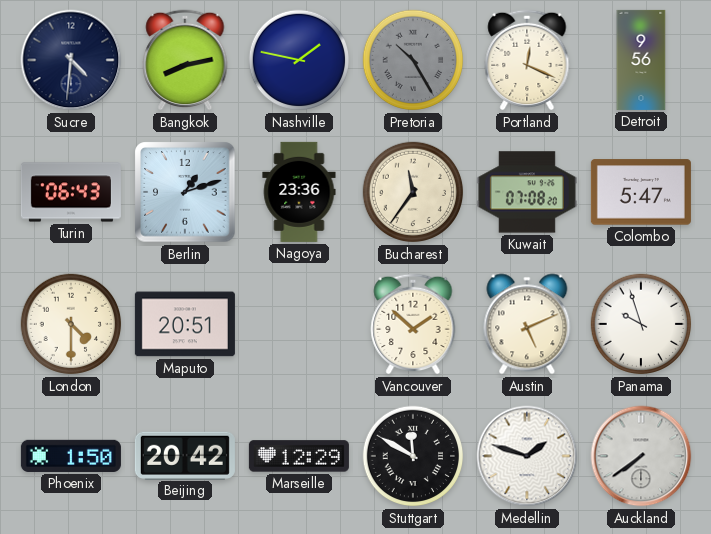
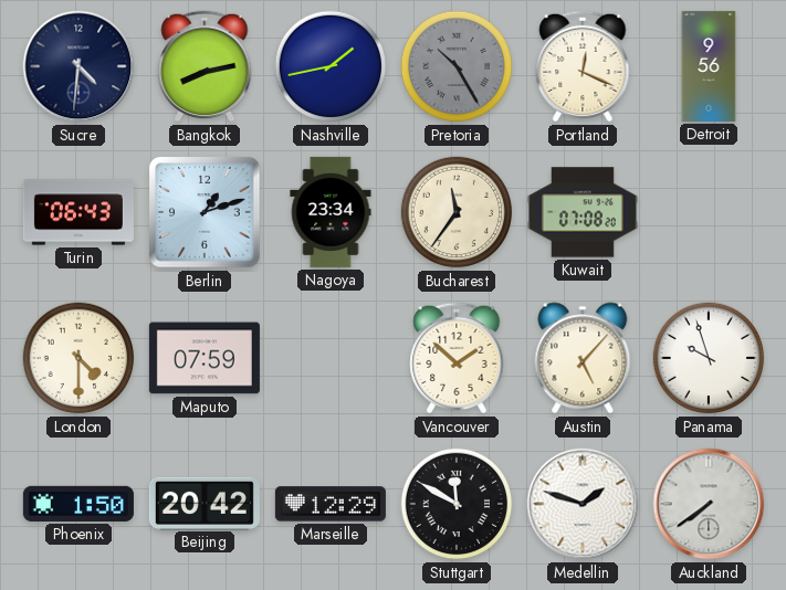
Nashville: 1:47 -> 1:43
Nagoya: 23:36 -> 23:34
Colombo: 5:47 -> none
Maputo: 20:51 -> 07:59
Austin: 5:11 -> 5:07
